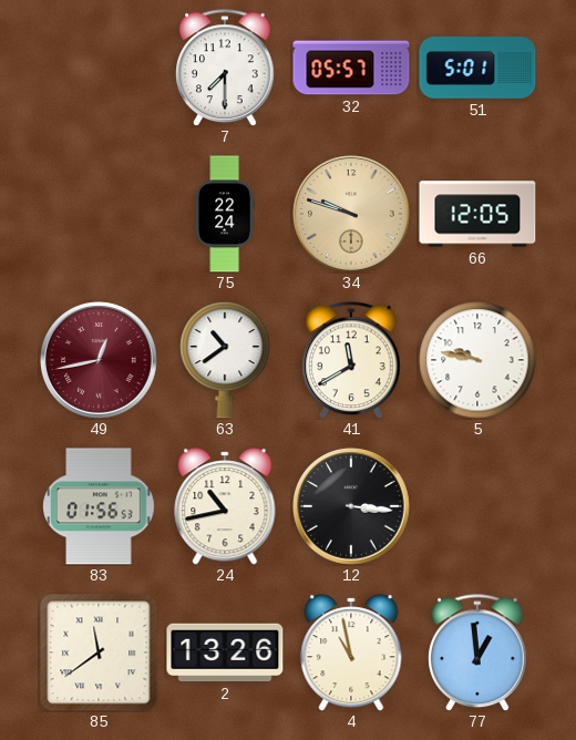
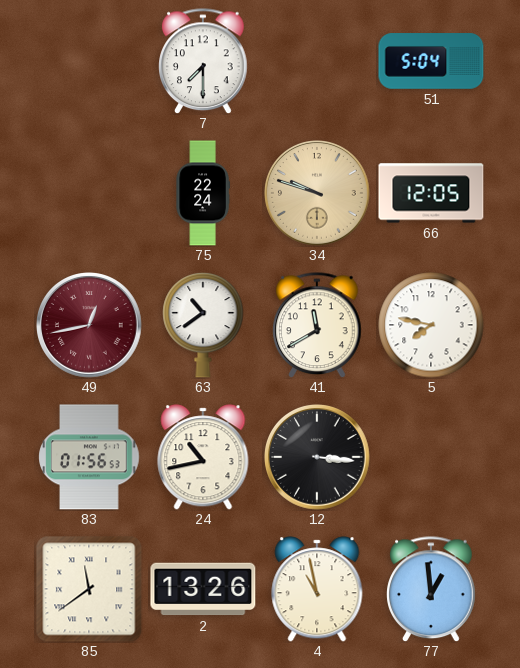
32: 05:57 -> none
51: 5:01 -> 5:04
5: 9:47 -> 7:47
